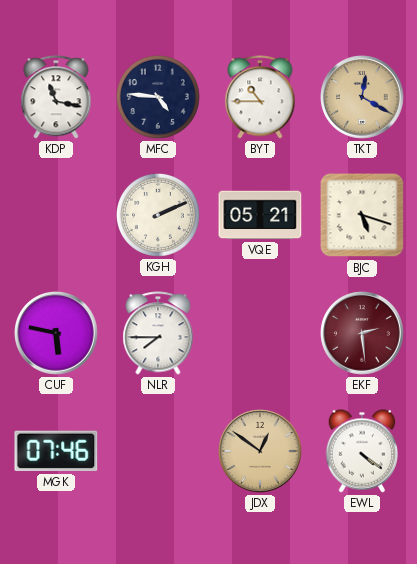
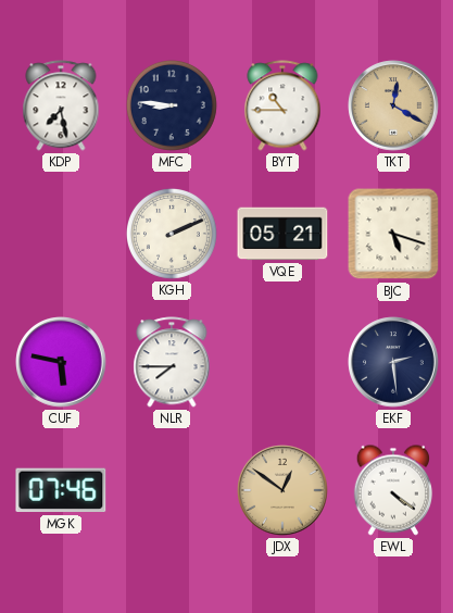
KDP: 11:17 -> 7:28
MFC: 4:46 -> 8:46
EKF dial: burgundy -> navy
